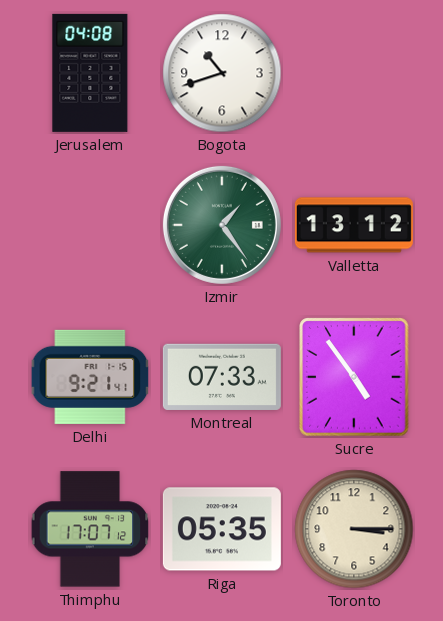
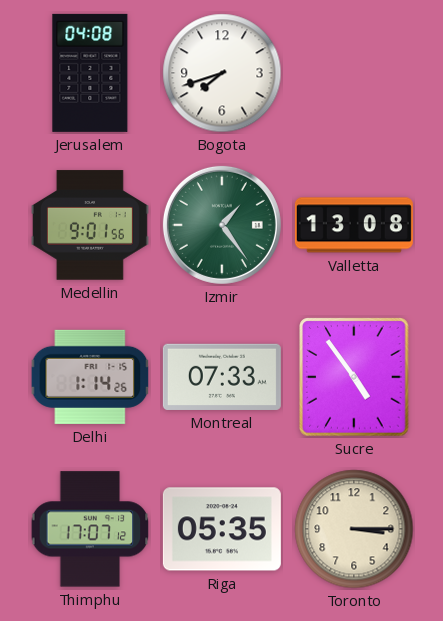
Bogota: 10:42 -> 7:42
Medellin: none -> 9:01
Valletta: 13:12 -> 13:08
Delhi: 9:21 -> 1:14
